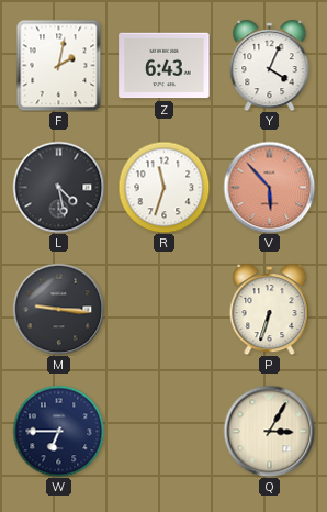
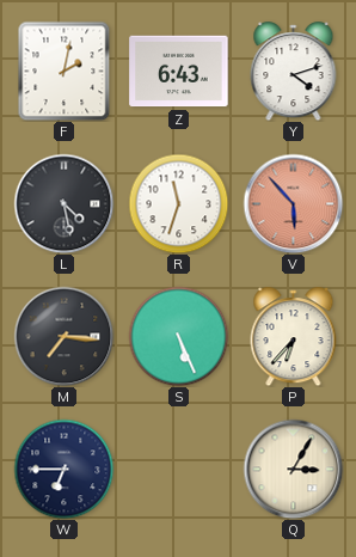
Y: 4:04 -> 4:12
M: 9:16 -> 7:16
S: none -> 5:26
P: 6:33 -> 6:37
